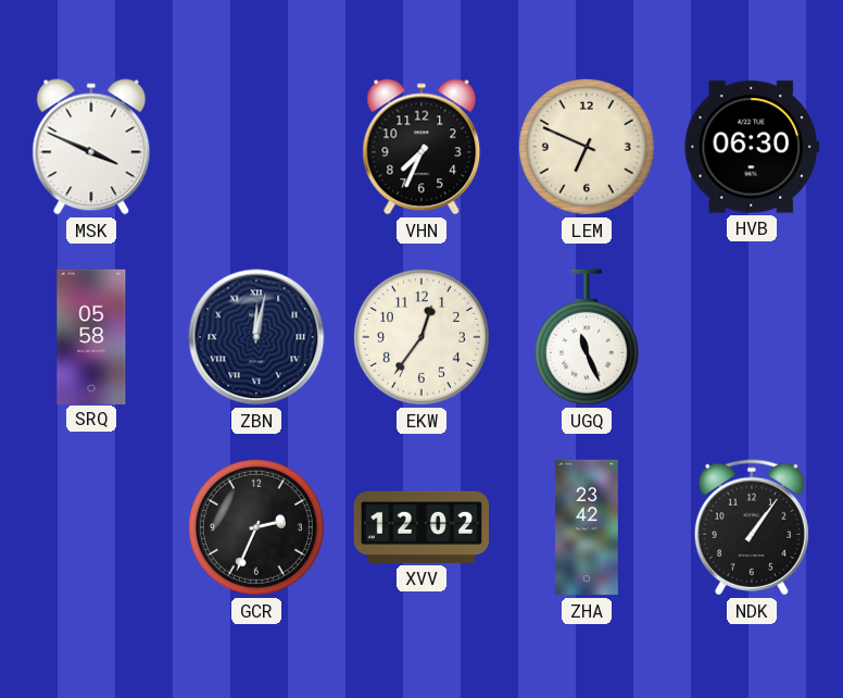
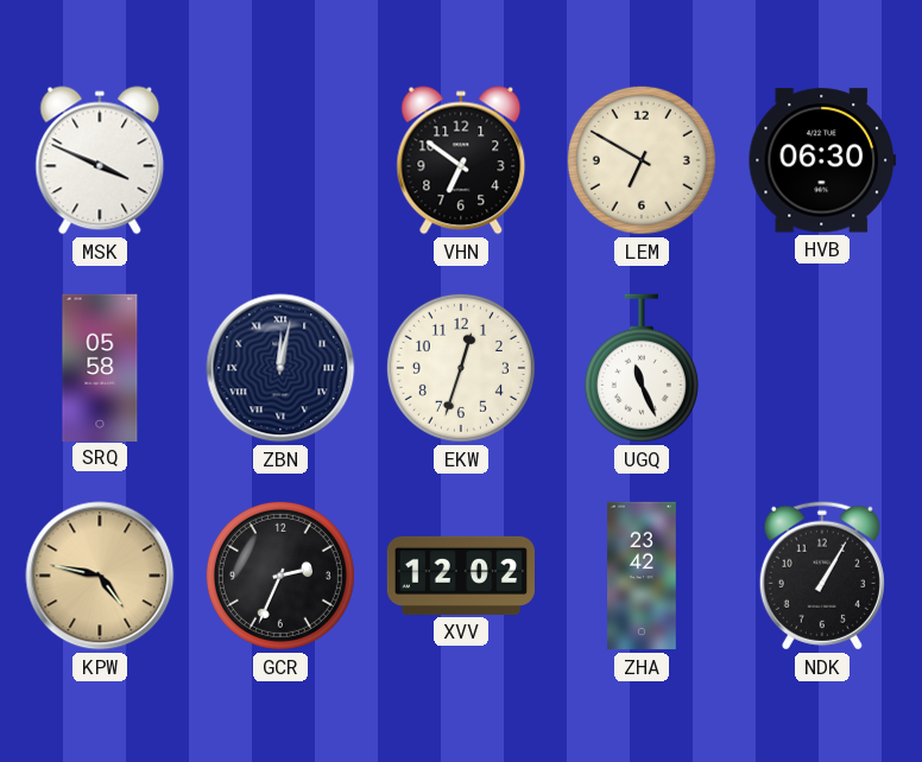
VHN: 7:34 -> 6:51
LEM: 6:49 -> 6:50
EKW: 12:36 -> 12:33
KPW: none -> 4:47
NDK: 1:06 -> 1:05
